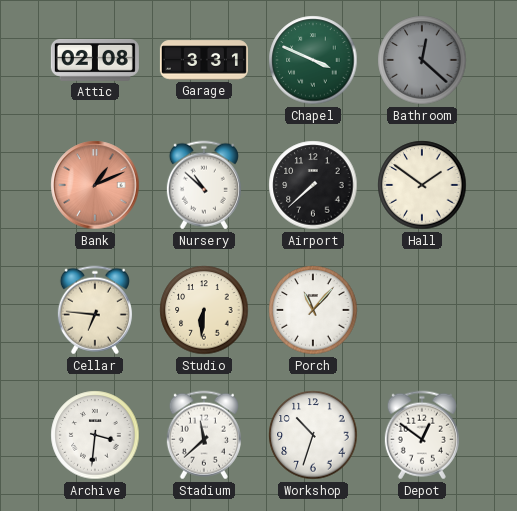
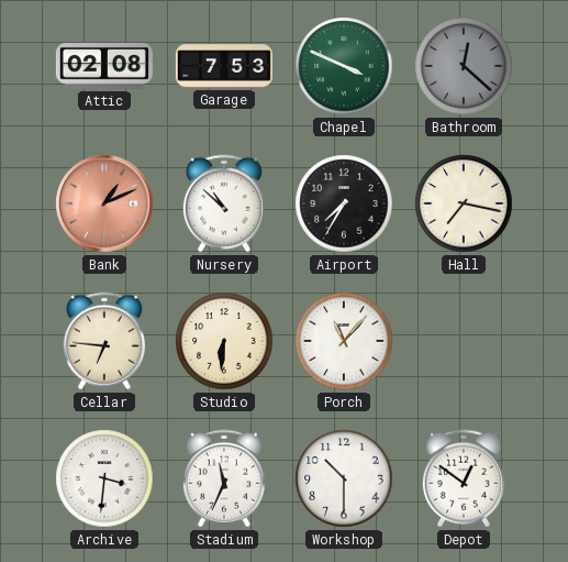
Garage: 3:31 -> 7:53
Airport: 7:38 -> 7:35
Hall: 1:51 -> 7:17
Stadium: 11:38 -> 11:34
Workshop: 10:33 -> 10:30
